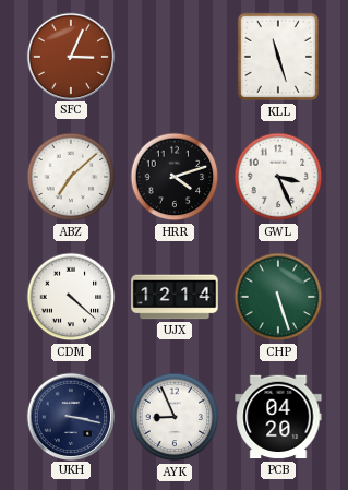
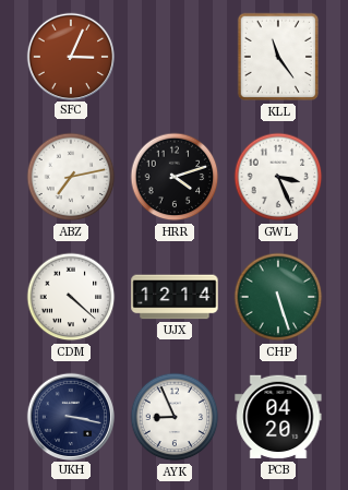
KLL: 11:27 -> 11:24
ABZ: 7:08 -> 7:13
